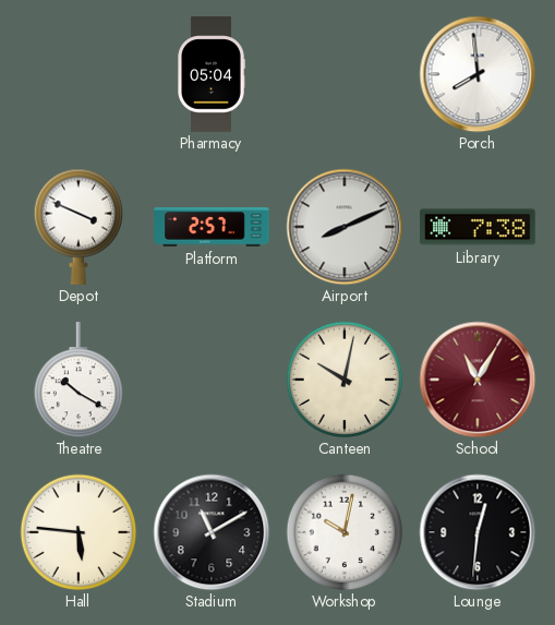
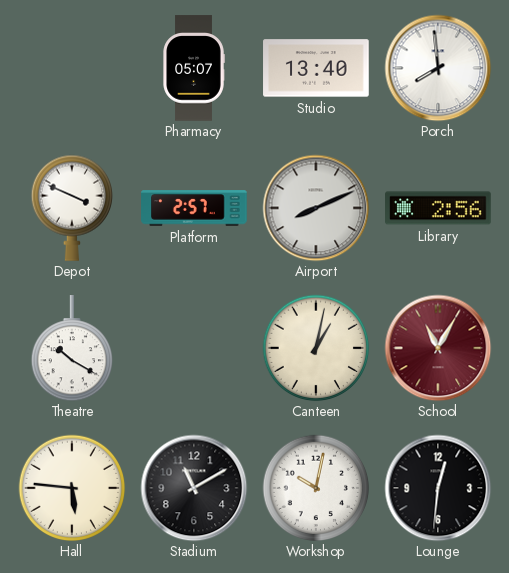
Pharmacy: 05:04 -> 05:07
Studio: none -> 13:40
Library: 7:38 -> 2:56
Canteen: 10:02 -> 1:02
